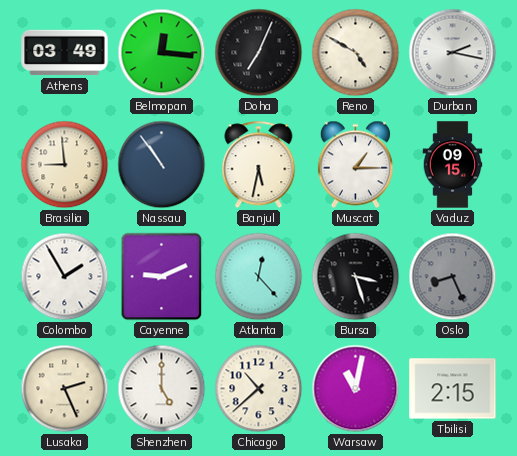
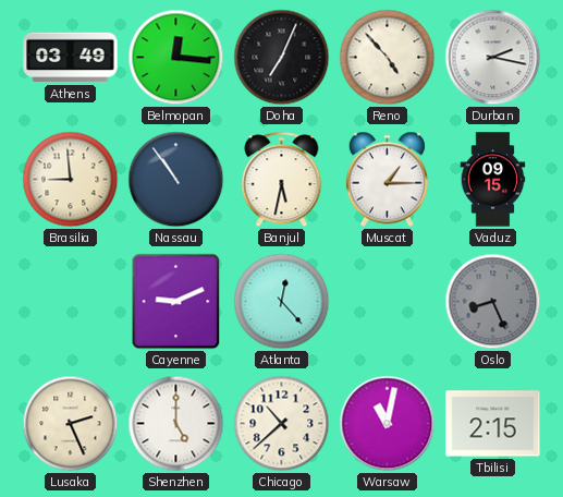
Reno: 4:50 -> 4:53
Colombo: 1:55 -> none
Bursa: 3:27 -> none
